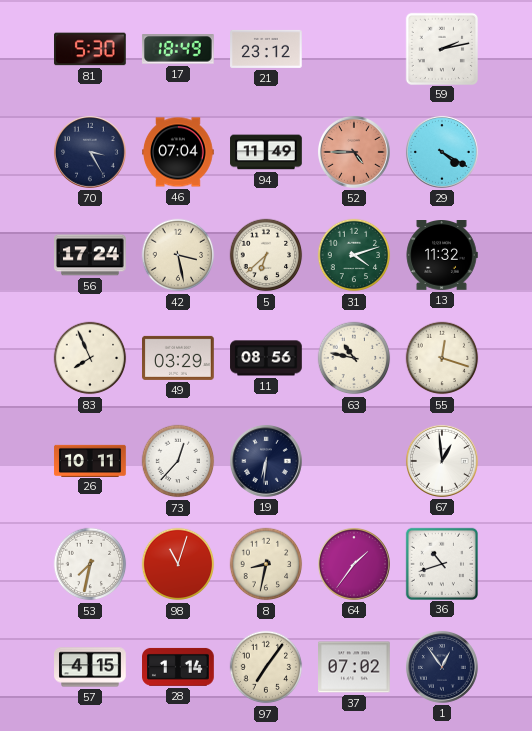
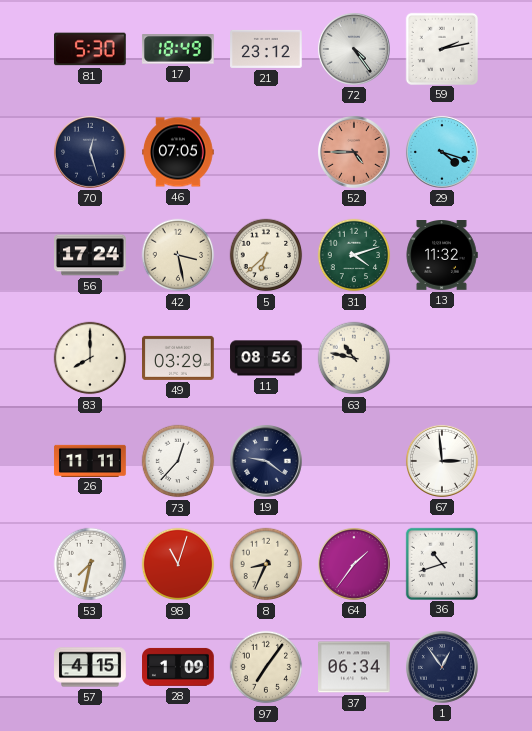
72: none -> 4:24
70: 3:25 -> 12:27
46: 07:04 -> 07:05
94: 11:49 -> none
29: 4:20 -> 4:18
83: 7:56 -> 8:00
55: 12:18 -> none
26: 10:11 -> 11:11
19: 6:31 -> 9:21
67: 12:59 -> 2:59
8: 8:32 -> 8:34
28: 1:14 -> 1:09
37: 07:02 -> 06:34
